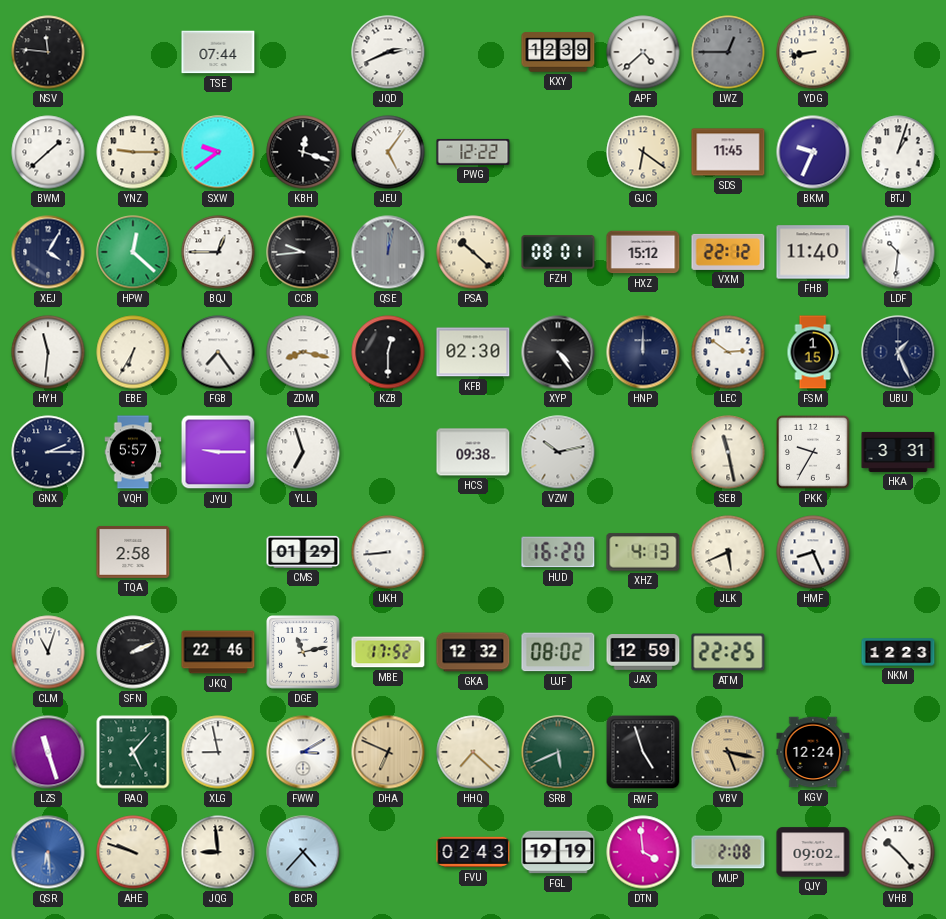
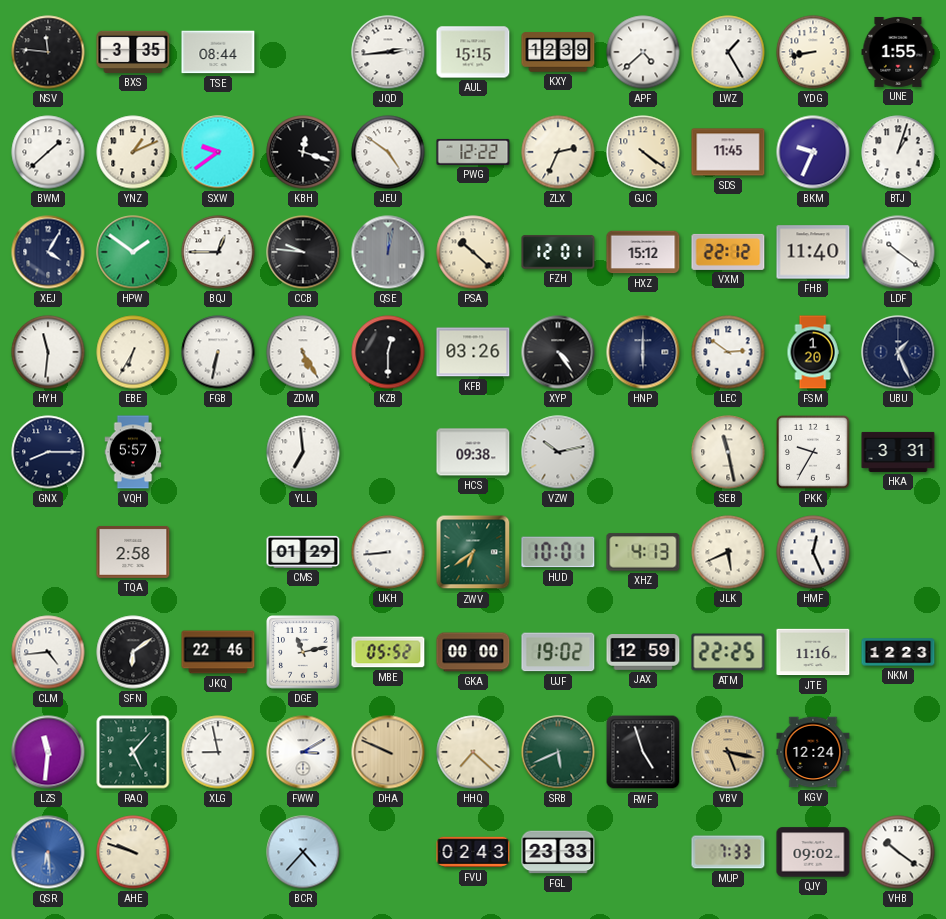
BXS: none -> 3:35
TSE: 07:44 -> 08:44
JQD: 2:41 -> 2:44
AUL: none -> 15:15
LWZ: 12:45 -> 1:25
LWZ dial: grey -> white
UNE: none -> 1:55
YNZ: 9:15 -> 1:11
JEU: 5:06 -> 4:51
ZLX: none -> 2:34
GJC: 6:21 -> 4:21
HPW: 12:22 -> 1:51
CCB: 9:44 -> 9:46
FZH: 08:01 -> 12:01
LDF: 10:31 -> 10:21
FGB: 7:24 -> 6:32
ZDM: 8:17 -> 5:25
KFB: 02:30 -> 03:26
HNP: 12:00 -> 6:00
FSM: 1:15 -> 1:20
GNX: 2:15 -> 8:15
JYU: 9:15 -> none
YLL: 6:57 -> 6:59
ZWV: none -> 6:39
HUD: 16:20 -> 10:01
HMF: 8:26 -> 12:26
CLM: 11:03 -> 4:44
SFN: 2:11 -> 6:09
MBE: 17:52 -> 05:52
GKA: 12:32 -> 00:00
UJF: 08:02 -> 19:02
JTE: none -> 11:16
LZS: 11:27 -> 11:31
DHA: 6:49 -> 9:49
JQG: 8:59 -> none
FGL: 19:19 -> 23:33
DTN: 3:59 -> none
MUP: 2:08 -> 7:33
VHB: 10:23 -> 10:21
